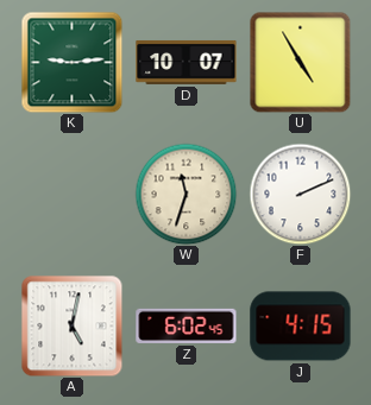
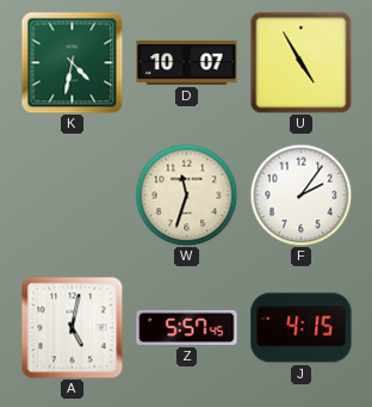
K: 9:14 -> 4:32
F: 2:11 -> 2:06
Z: 6:02 -> 5:57
